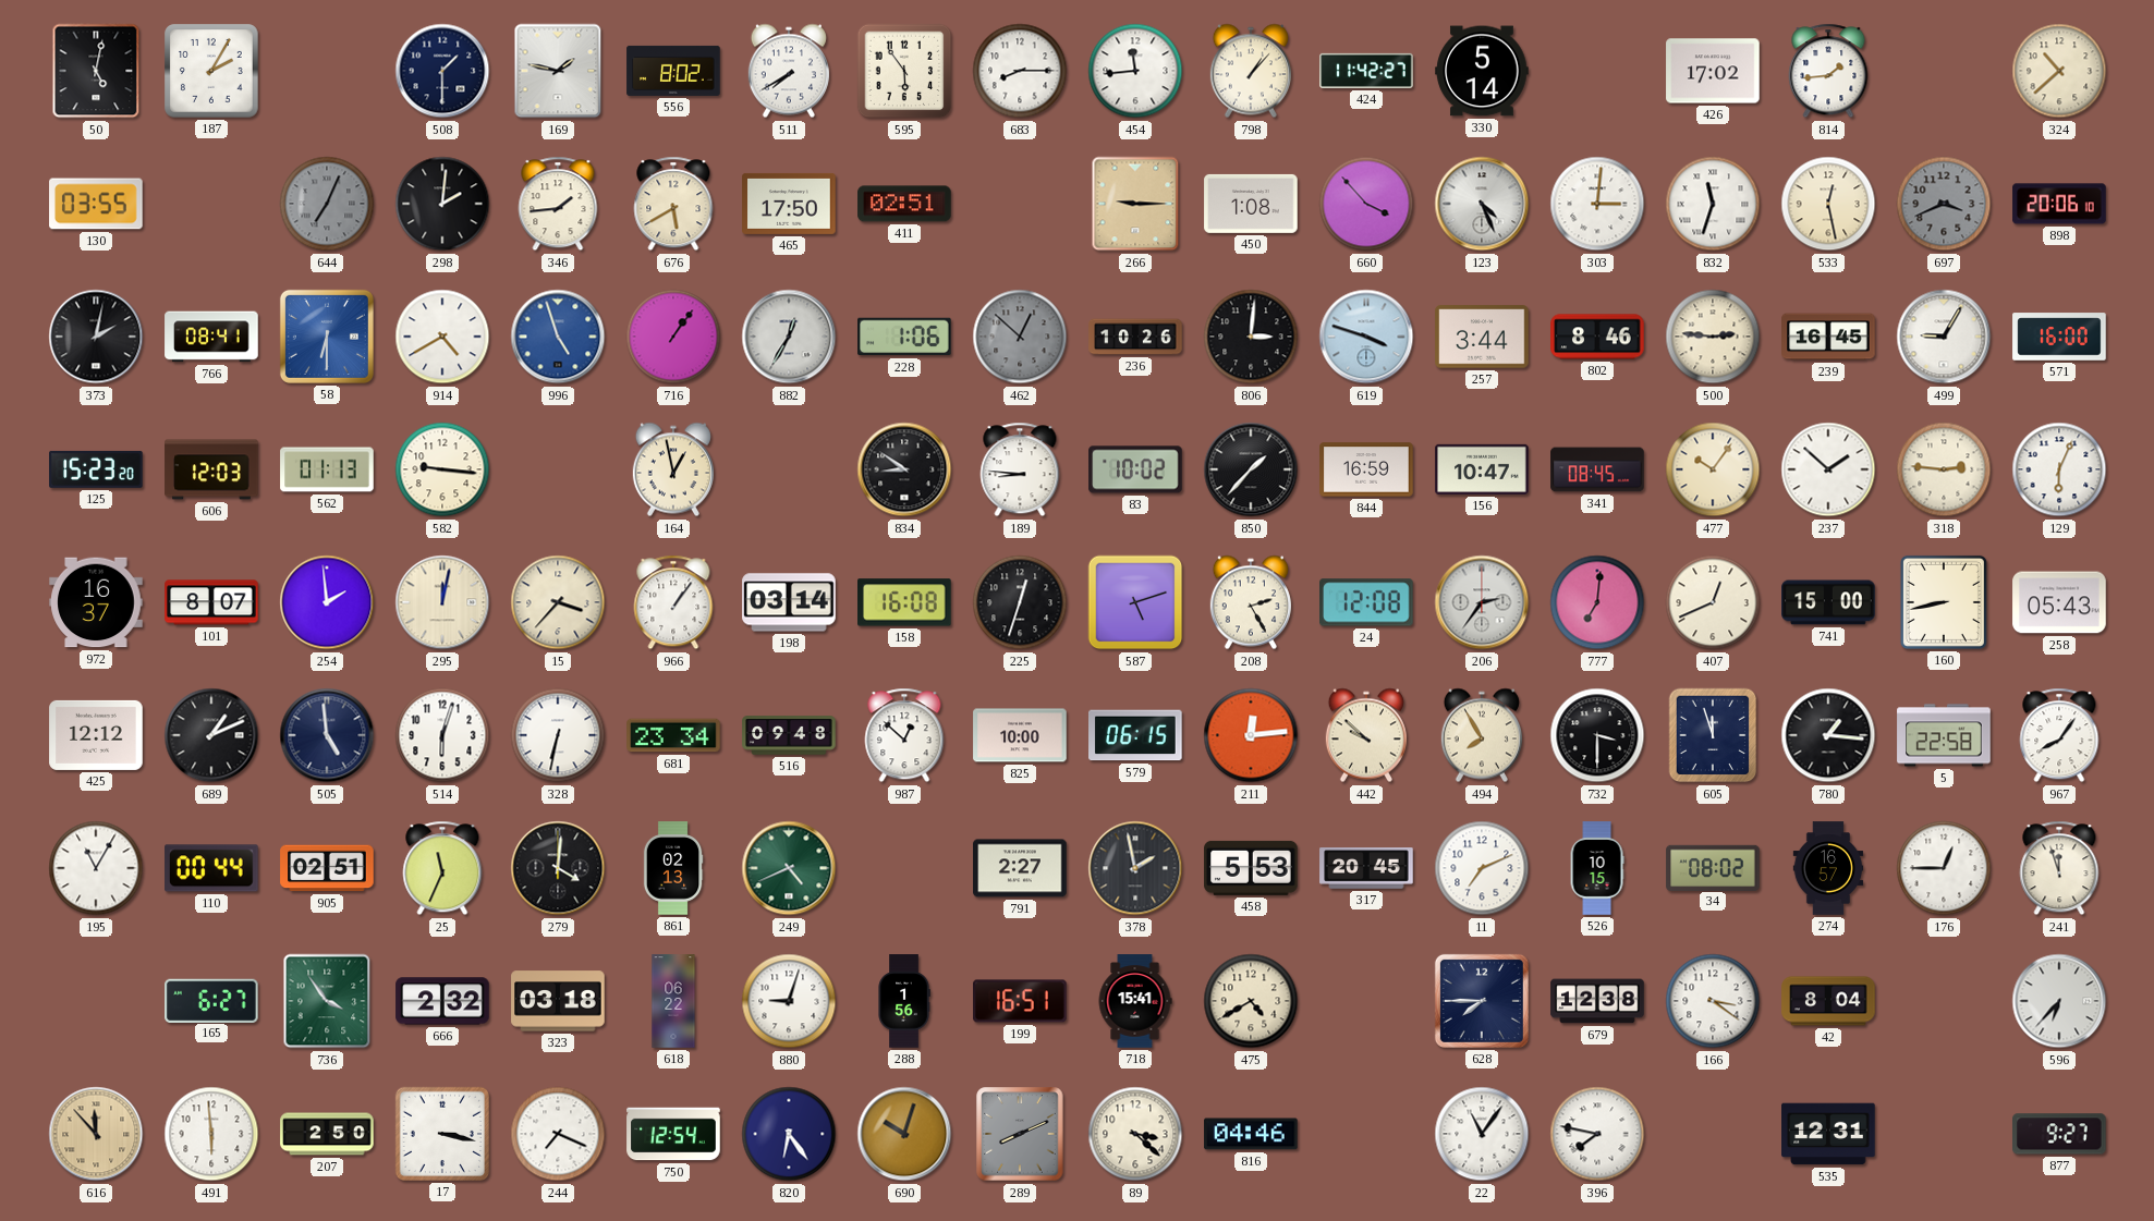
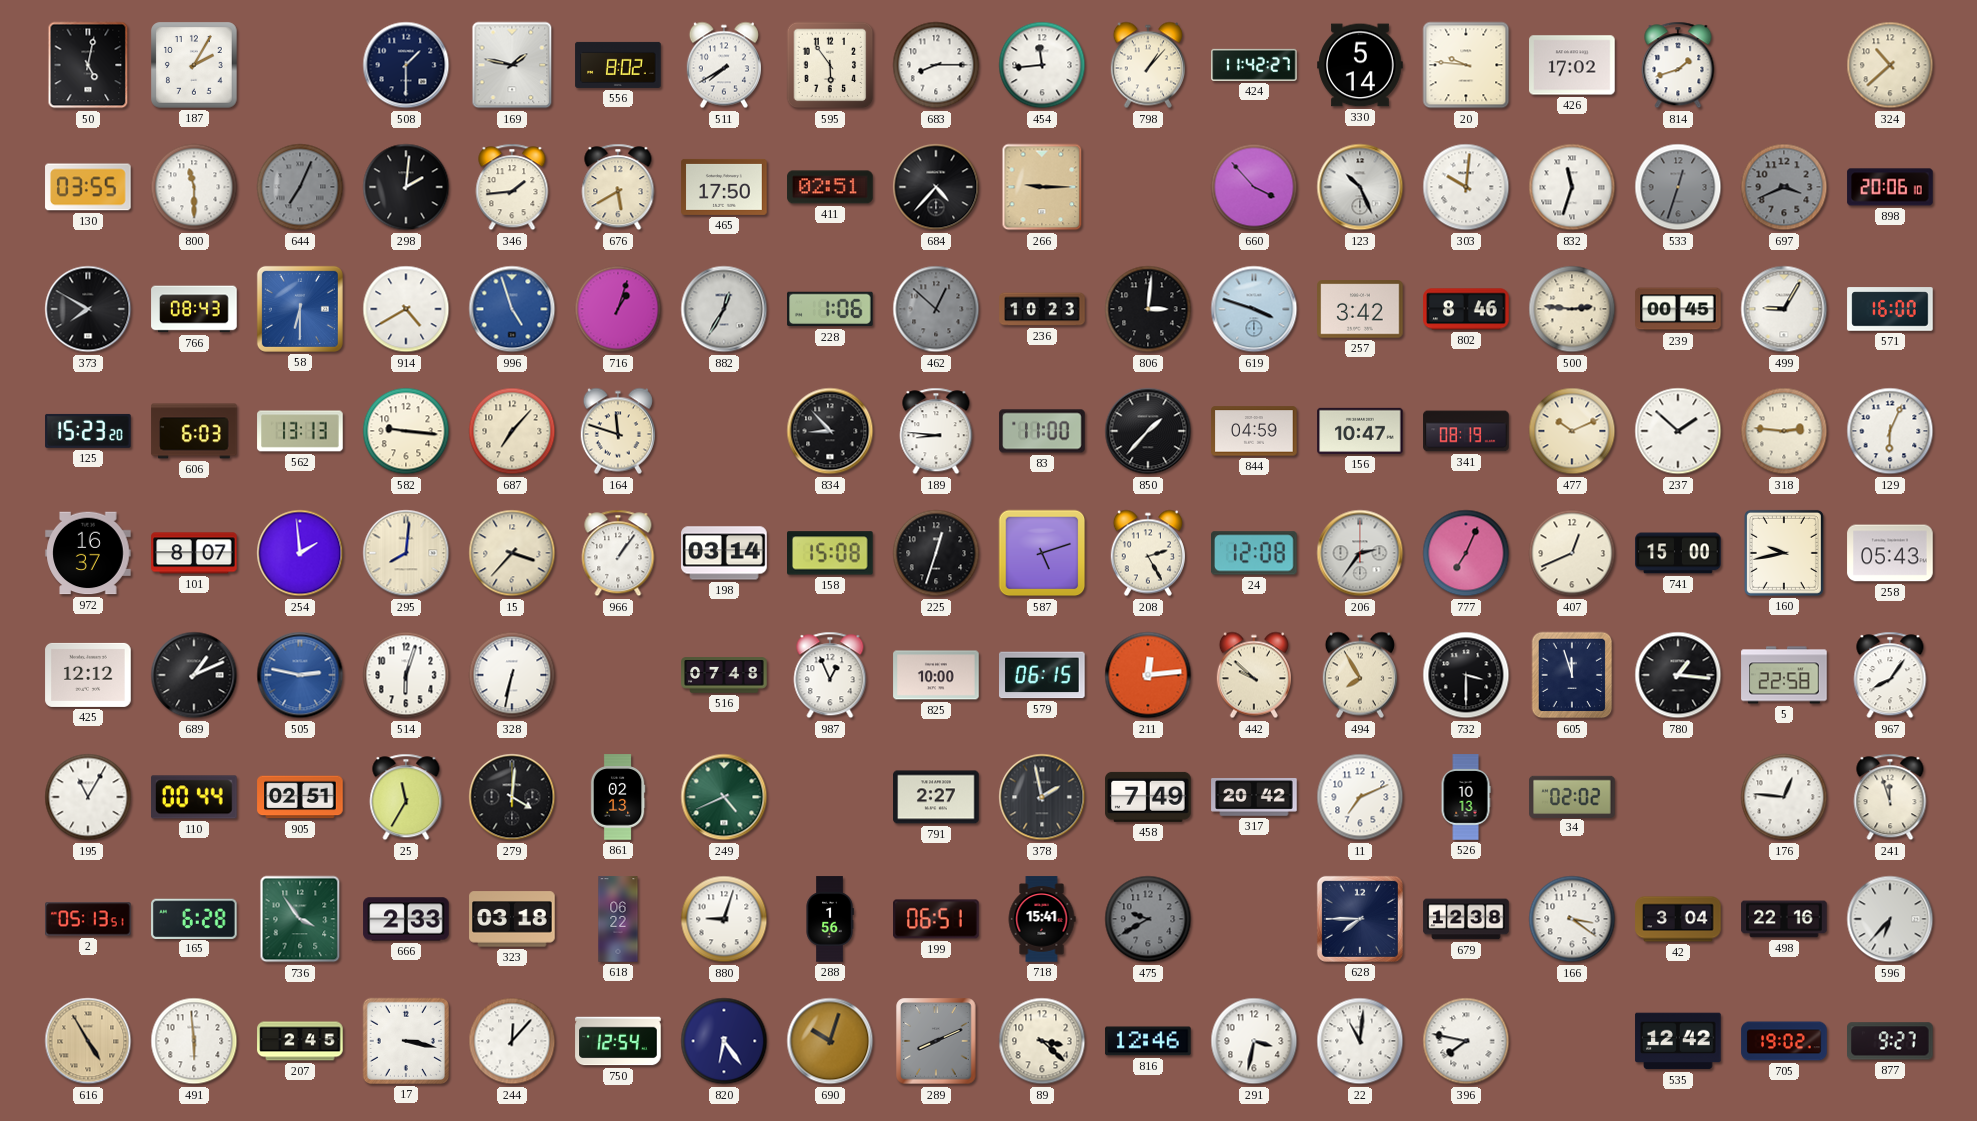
20: none -> 9:46
814: 1:44 -> 1:42
800: none -> 11:30
684: none -> 4:37
450: 1:08 -> none
123: 4:26 -> 10:26
303: 3:01 -> 10:01
533: 12:28 -> 12:33
533 dial: cream -> grey
373: 2:02 -> 7:50
766: 08:41 -> 08:43
716: 1:06 -> 1:03
236: 10:26 -> 10:23
257: 3:44 -> 3:42
239: 16:45 -> 00:45
606: 12:03 -> 6:03
562: 01:13 -> 13:13
687: none -> 7:07
164: 12:58 -> 11:48
834: 8:51 -> 8:53
83: 10:02 -> 11:00
844: 16:59 -> 04:59
341: 08:45 -> 08:19
477: 10:06 -> 10:11
295: 12:02 -> 8:01
158: 16:08 -> 15:08
777: 7:01 -> 7:04
160: 8:43 -> 9:43
505: 4:59 -> 2:47
505 dial: navy -> blue
681: 23:34 -> none
516: 09:48 -> 07:48
987: 12:52 -> 12:56
25: 11:34 -> 11:35
458: 5:53 -> 7:49
317: 20:45 -> 20:42
526: 10:15 -> 10:13
34: 08:02 -> 02:02
274: 16:57 -> none
176: 12:45 -> 12:46
2: none -> 05:13
165: 6:27 -> 6:28
666: 2:32 -> 2:33
199: 16:51 -> 06:51
475: 4:40 -> 9:40
475 dial: cream -> grey
42: 8:04 -> 3:04
498: none -> 22:16
616: 11:53 -> 4:55
207: 2:50 -> 2:45
244: 7:19 -> 12:07
816: 04:46 -> 12:46
291: none -> 3:32
22: 11:06 -> 11:01
535: 12:31 -> 12:42
705: none -> 19:02
